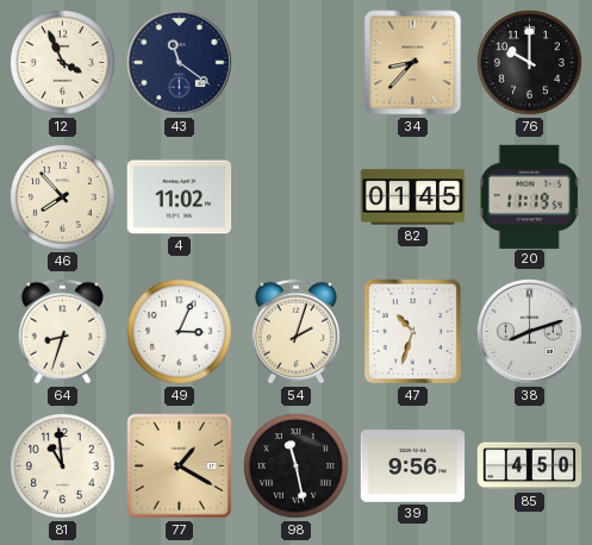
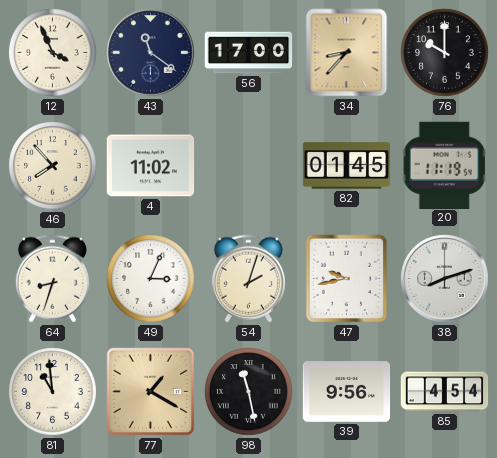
56: none -> 17:00
47: 10:33 -> 9:43
85: 4:50 -> 4:54
